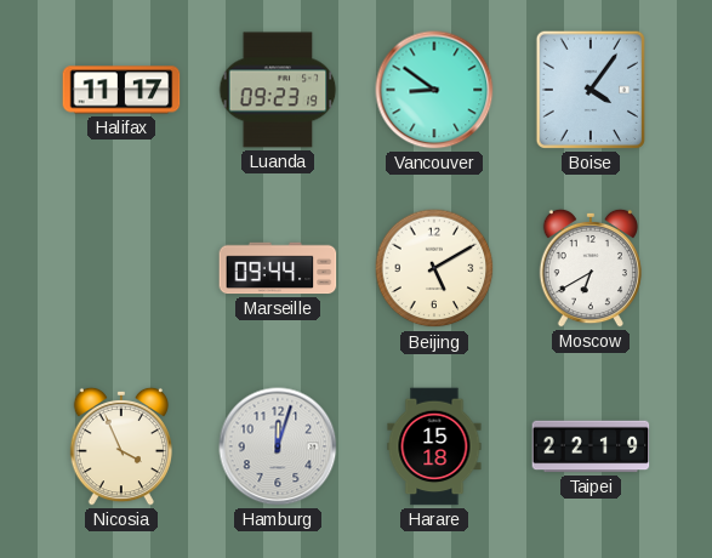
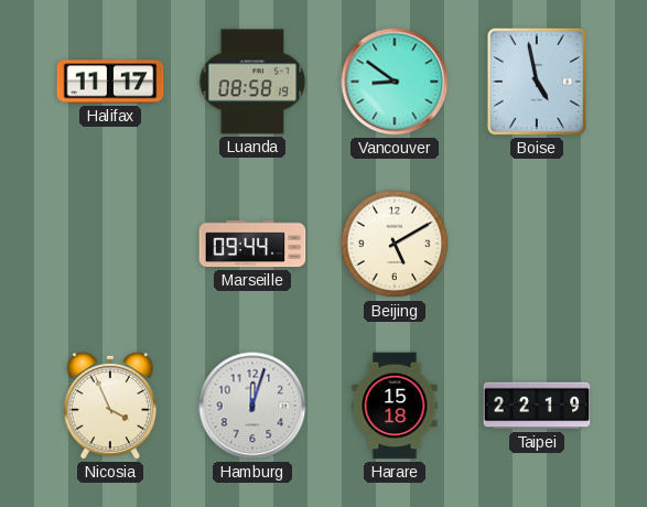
Luanda: 09:23 -> 08:58
Boise: 4:06 -> 4:58
Moscow: 6:40 -> none
